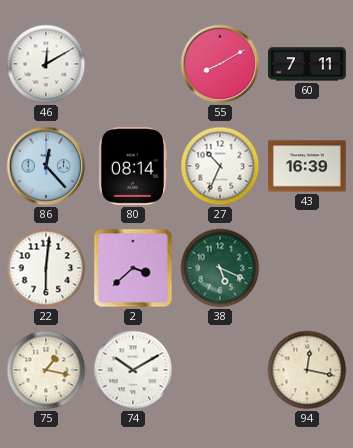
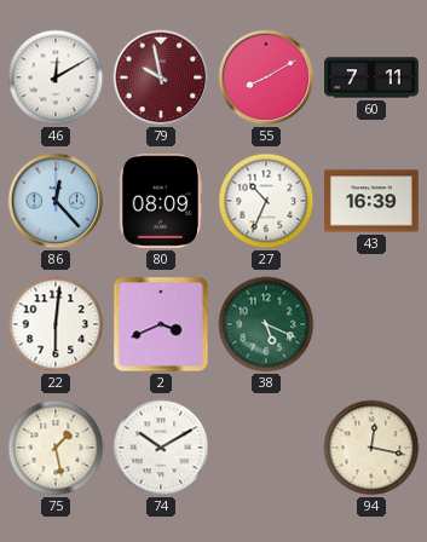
79: none -> 9:58
80: 08:14 -> 08:09
2: 3:38 -> 3:41
75: 1:17 -> 1:28
